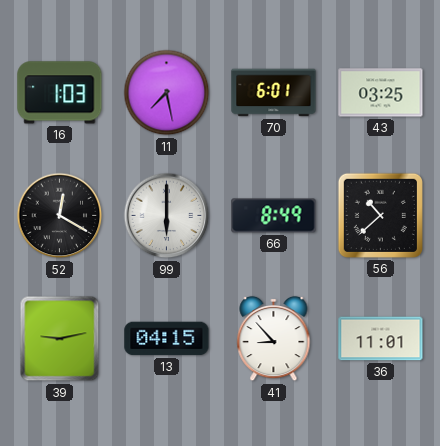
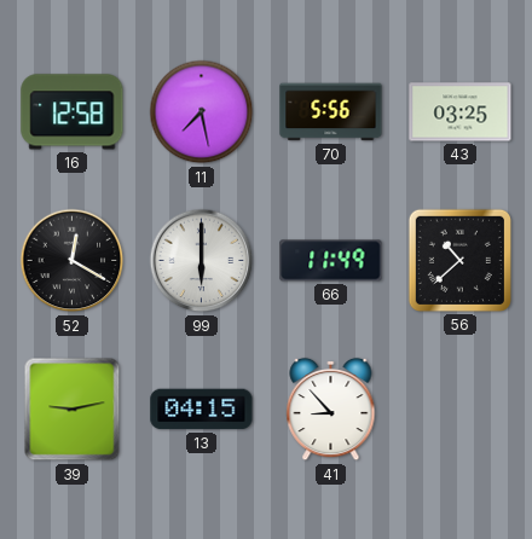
16: 1:03 -> 12:58
70: 6:01 -> 5:56
66: 8:49 -> 11:49
36: 11:01 -> none
